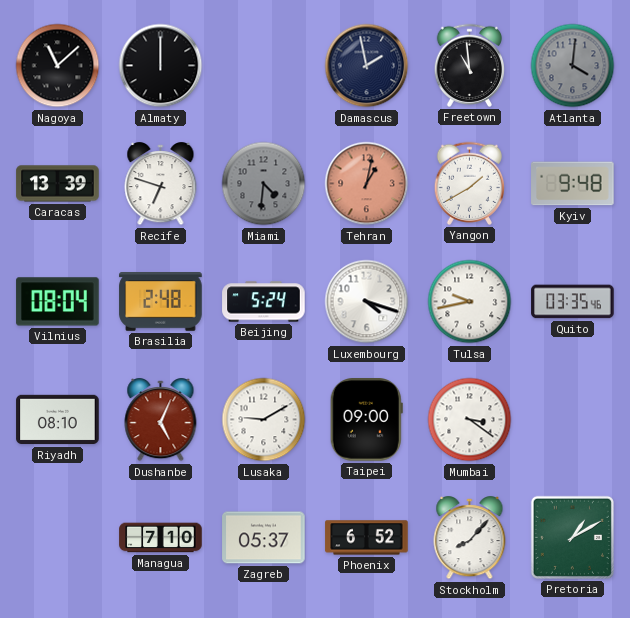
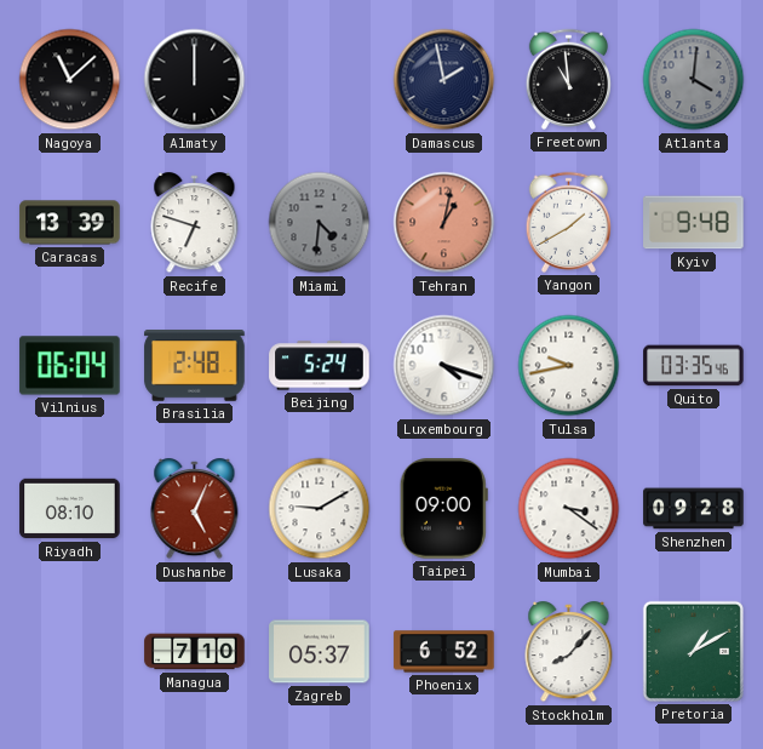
Vilnius: 08:04 -> 06:04
Shenzhen: none -> 09:28
